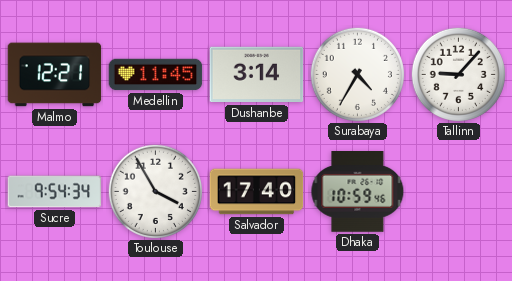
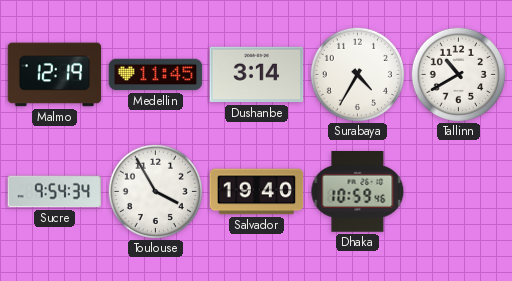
Malmo: 12:21 -> 12:19
Tallinn: 9:07 -> 10:40
Salvador: 17:40 -> 19:40
